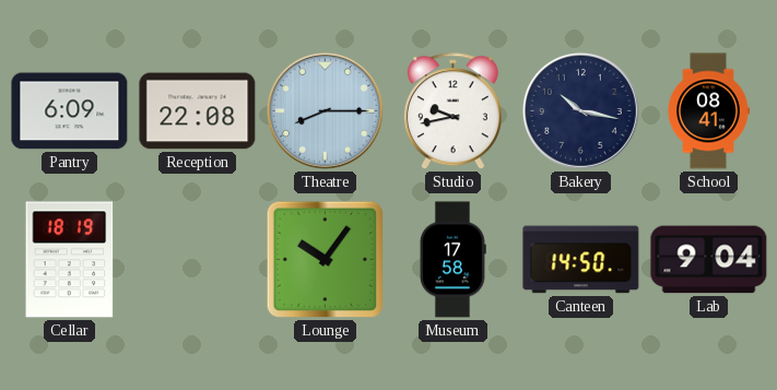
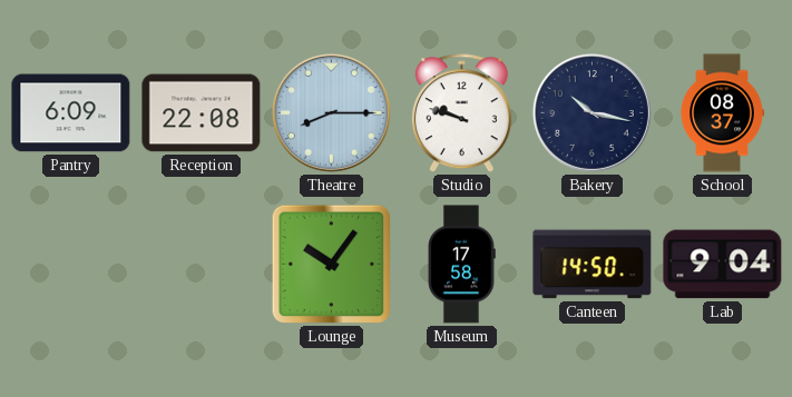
Studio: 9:43 -> 9:48
School: 08:41 -> 08:37
Cellar: 18:19 -> none
